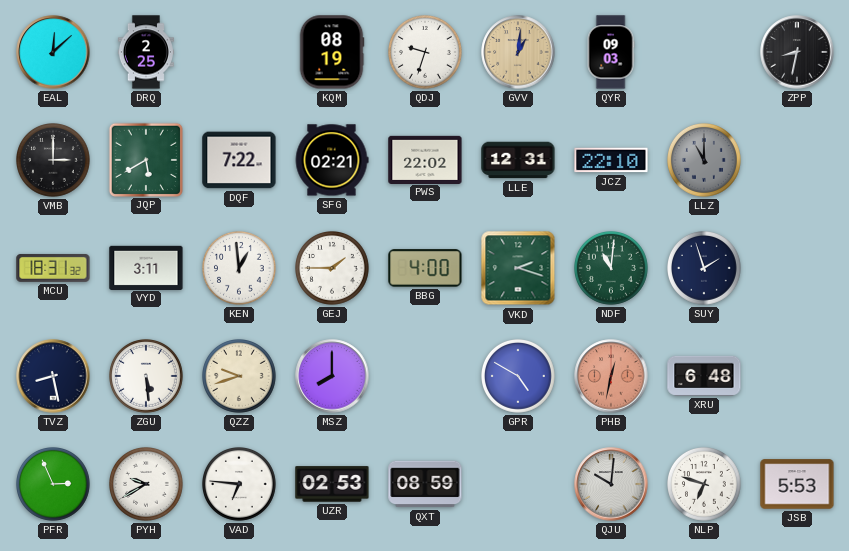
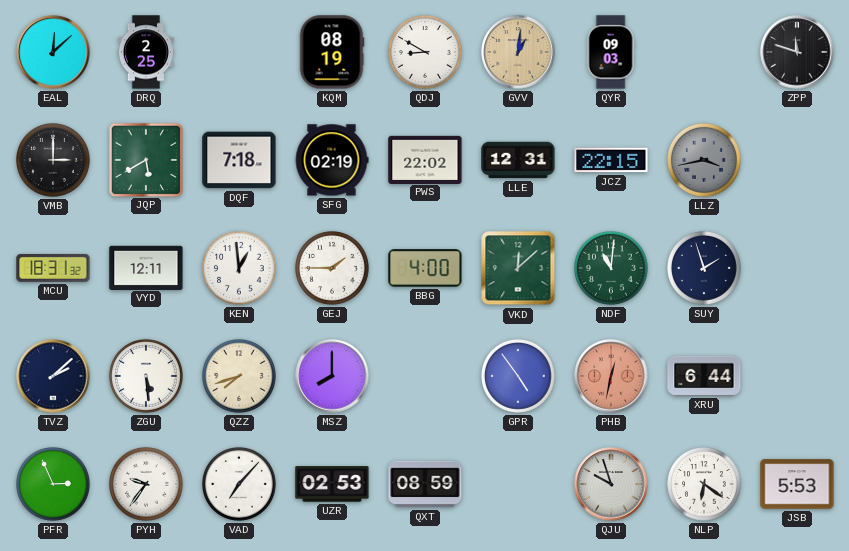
QDJ: 9:33 -> 8:50
ZPP: 8:32 -> 11:48
DQF: 7:22 -> 7:18
SFG: 02:21 -> 02:19
JCZ: 22:10 -> 22:15
LLZ: 11:00 -> 3:43
VYD: 3:11 -> 12:11
VKD: 2:18 -> 12:08
TVZ: 8:28 -> 2:08
QZZ: 9:42 -> 7:42
GPR: 4:50 -> 4:54
XRU: 6:48 -> 6:44
PYH: 9:40 -> 9:36
VAD: 6:46 -> 7:07
QJU: 10:01 -> 9:57
NLP: 6:48 -> 6:21
